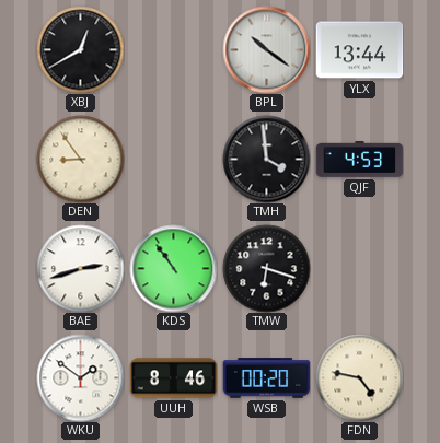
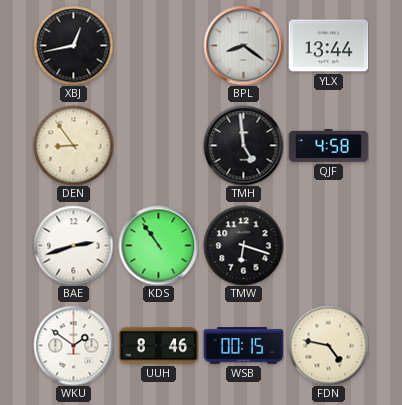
XBJ: 12:40 -> 12:43
BPL: 10:21 -> 8:21
TMH: 3:59 -> 4:59
QJF: 4:53 -> 4:58
WSB: 00:20 -> 00:15
